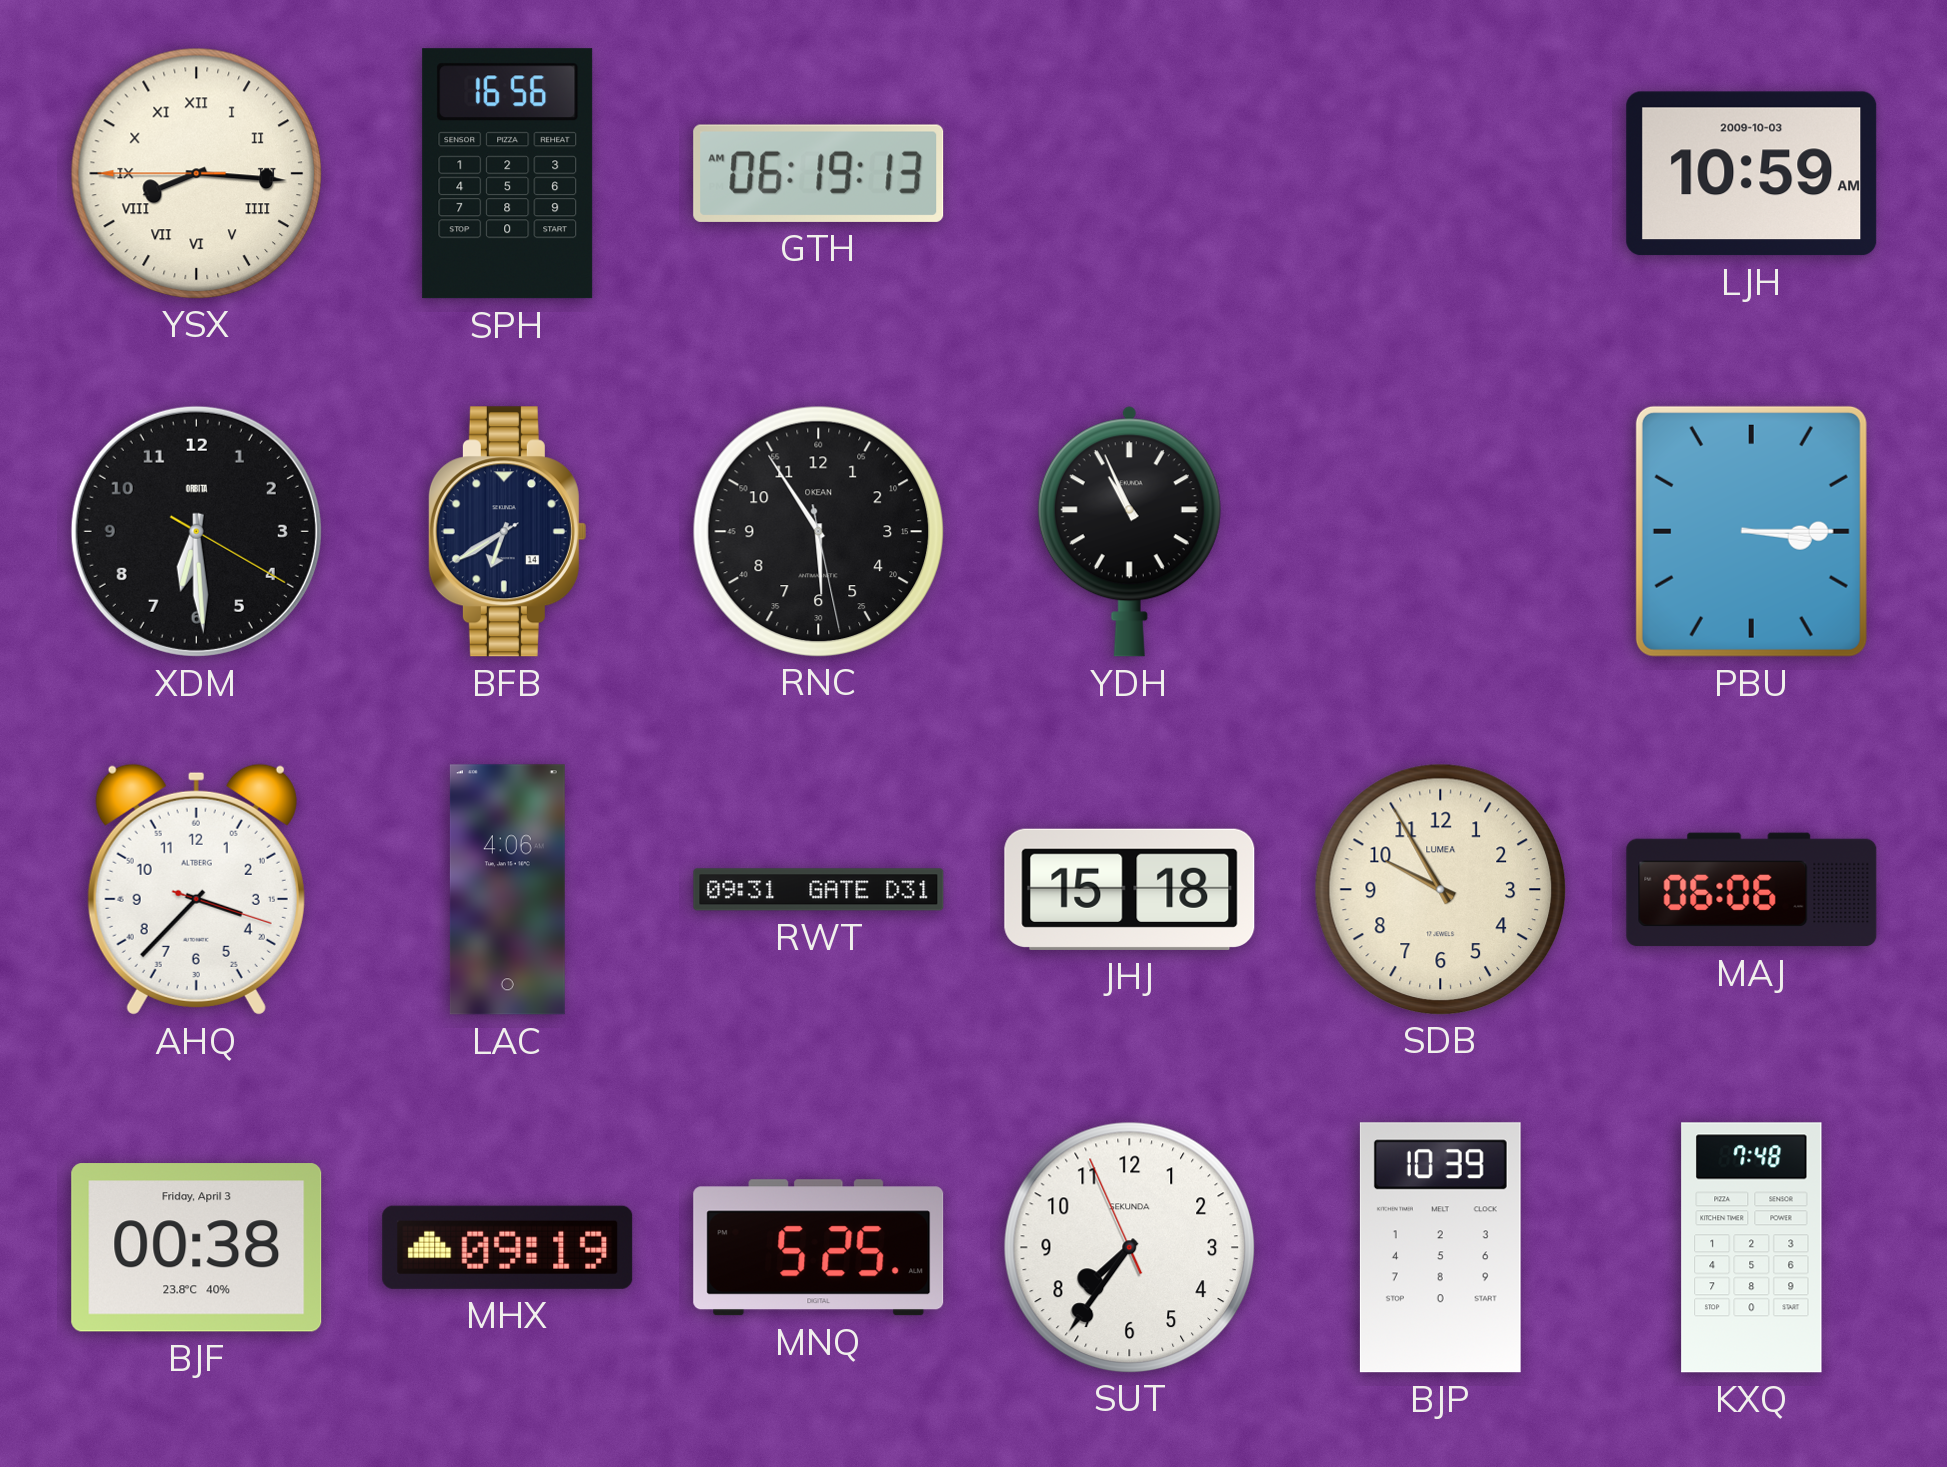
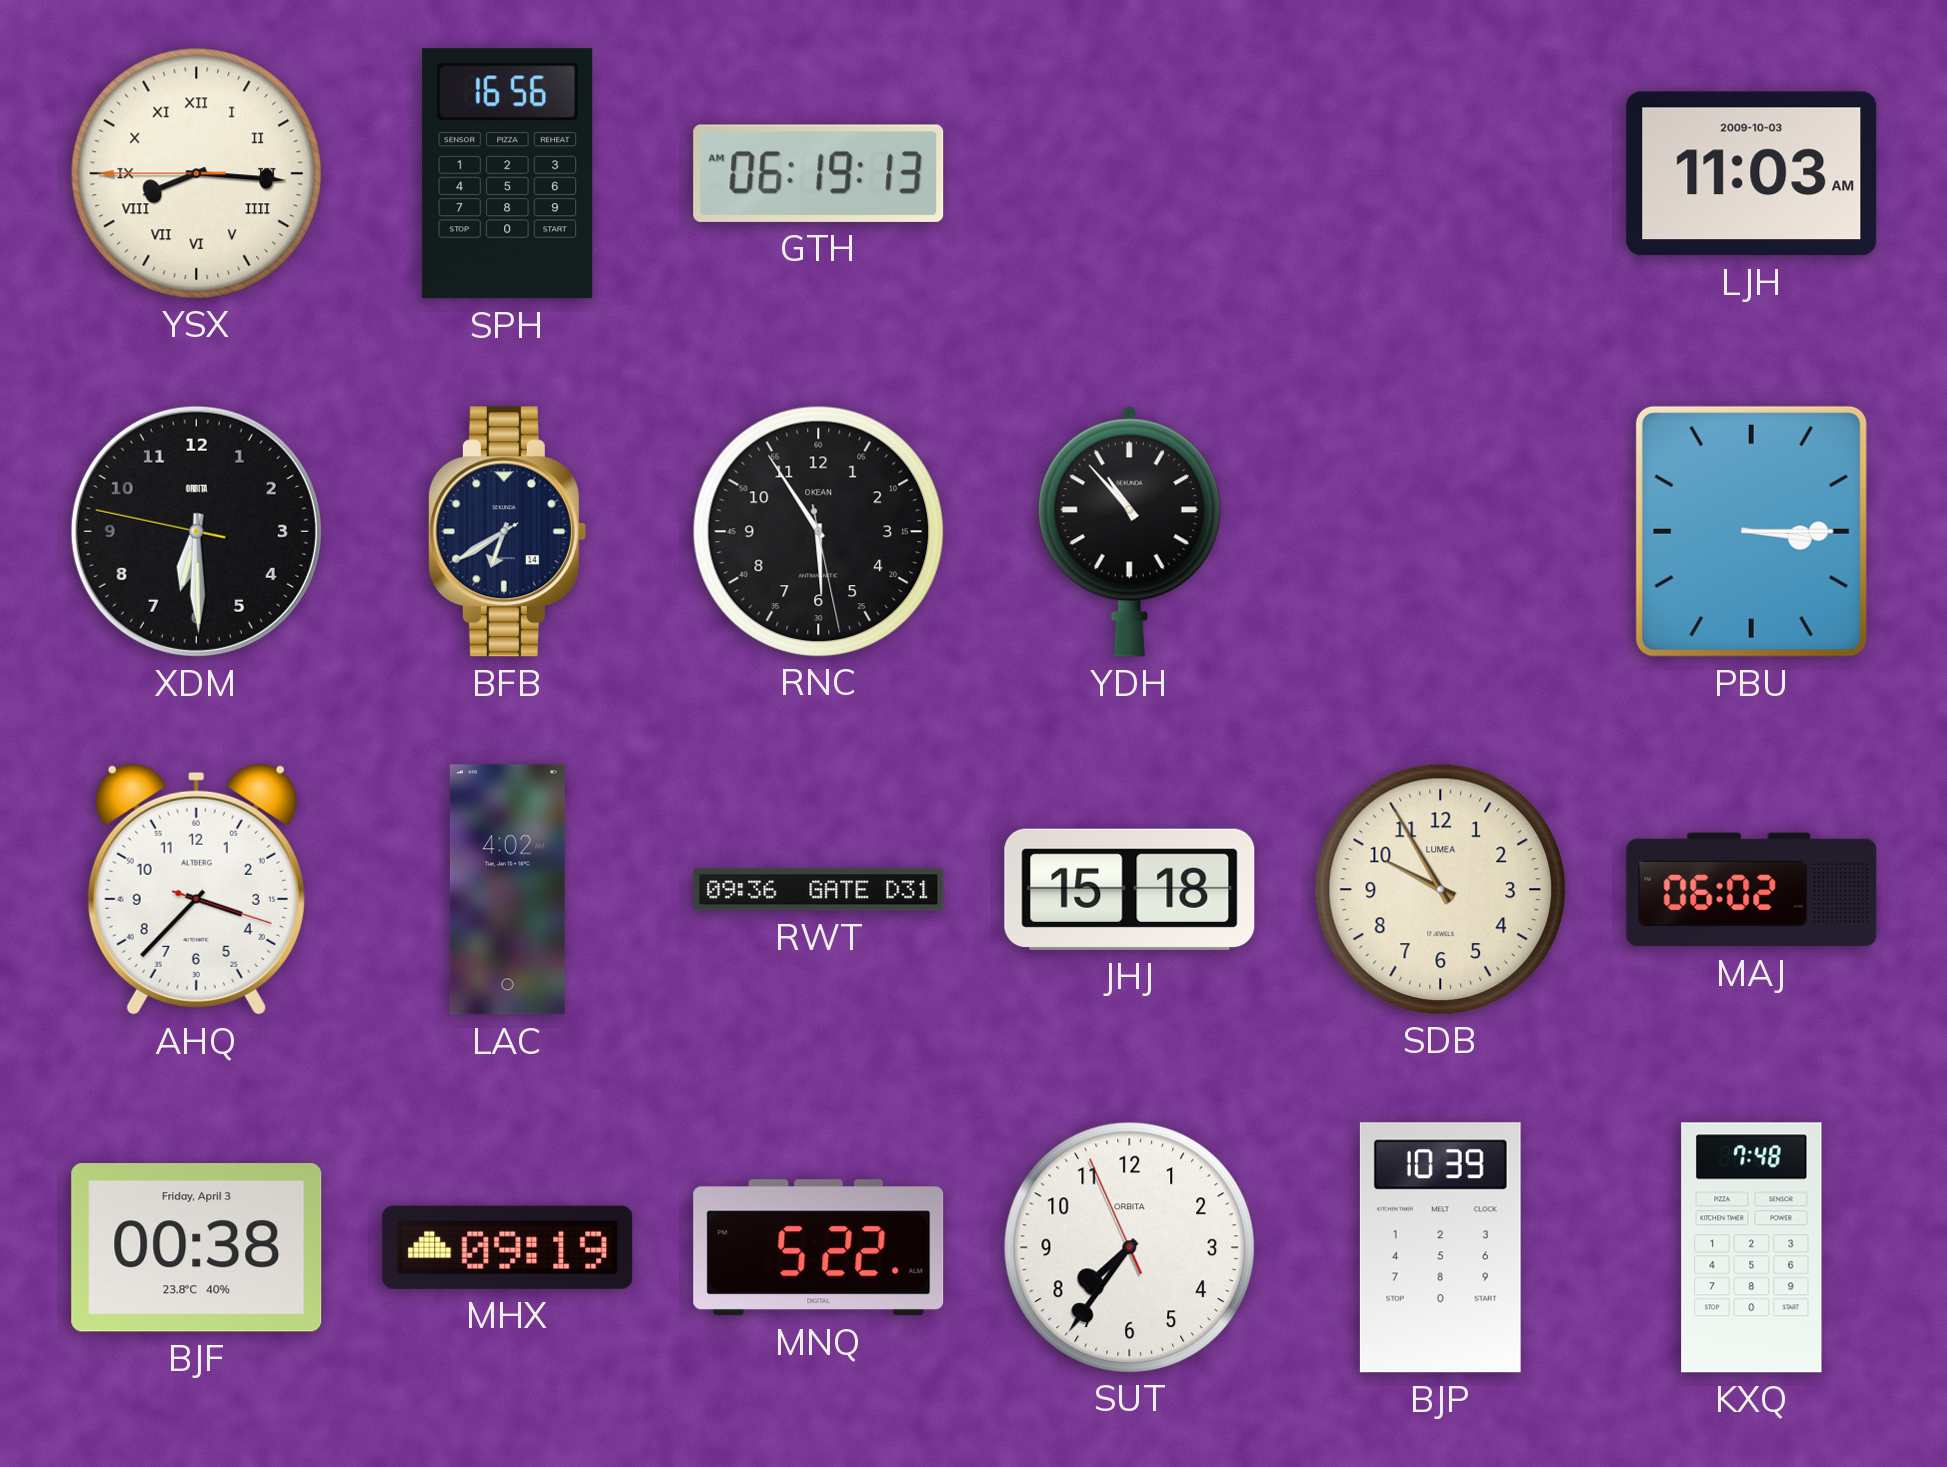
LJH: 10:59 -> 11:03
XDM: 6:29:20 -> 6:29:47
YDH: 10:56 -> 10:53
LAC: 4:06 -> 4:02
RWT: 09:31 -> 09:36
MAJ: 06:06 -> 06:02
MNQ: 5:25 -> 5:22
SUT brand: SEKUNDA -> ORBITA
